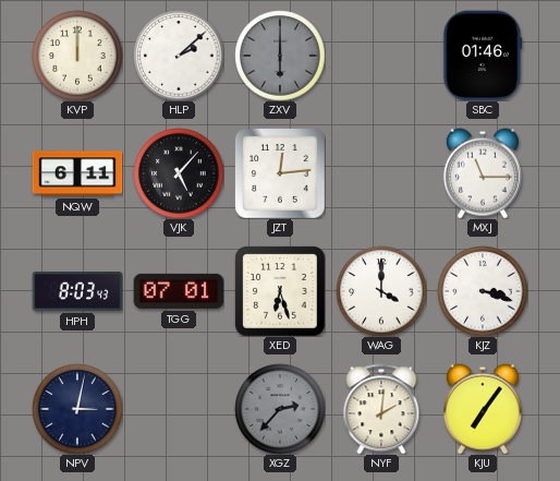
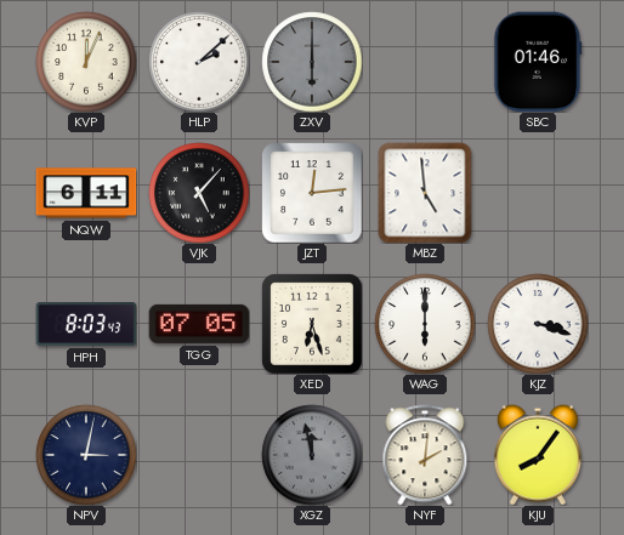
KVP: 12:00 -> 12:04
MBZ: none -> 4:59
MXJ: 11:15 -> none
TGG: 07:01 -> 07:05
WAG: 4:00 -> 6:00
XGZ: 2:37 -> 11:58
KJU: 7:06 -> 8:06
